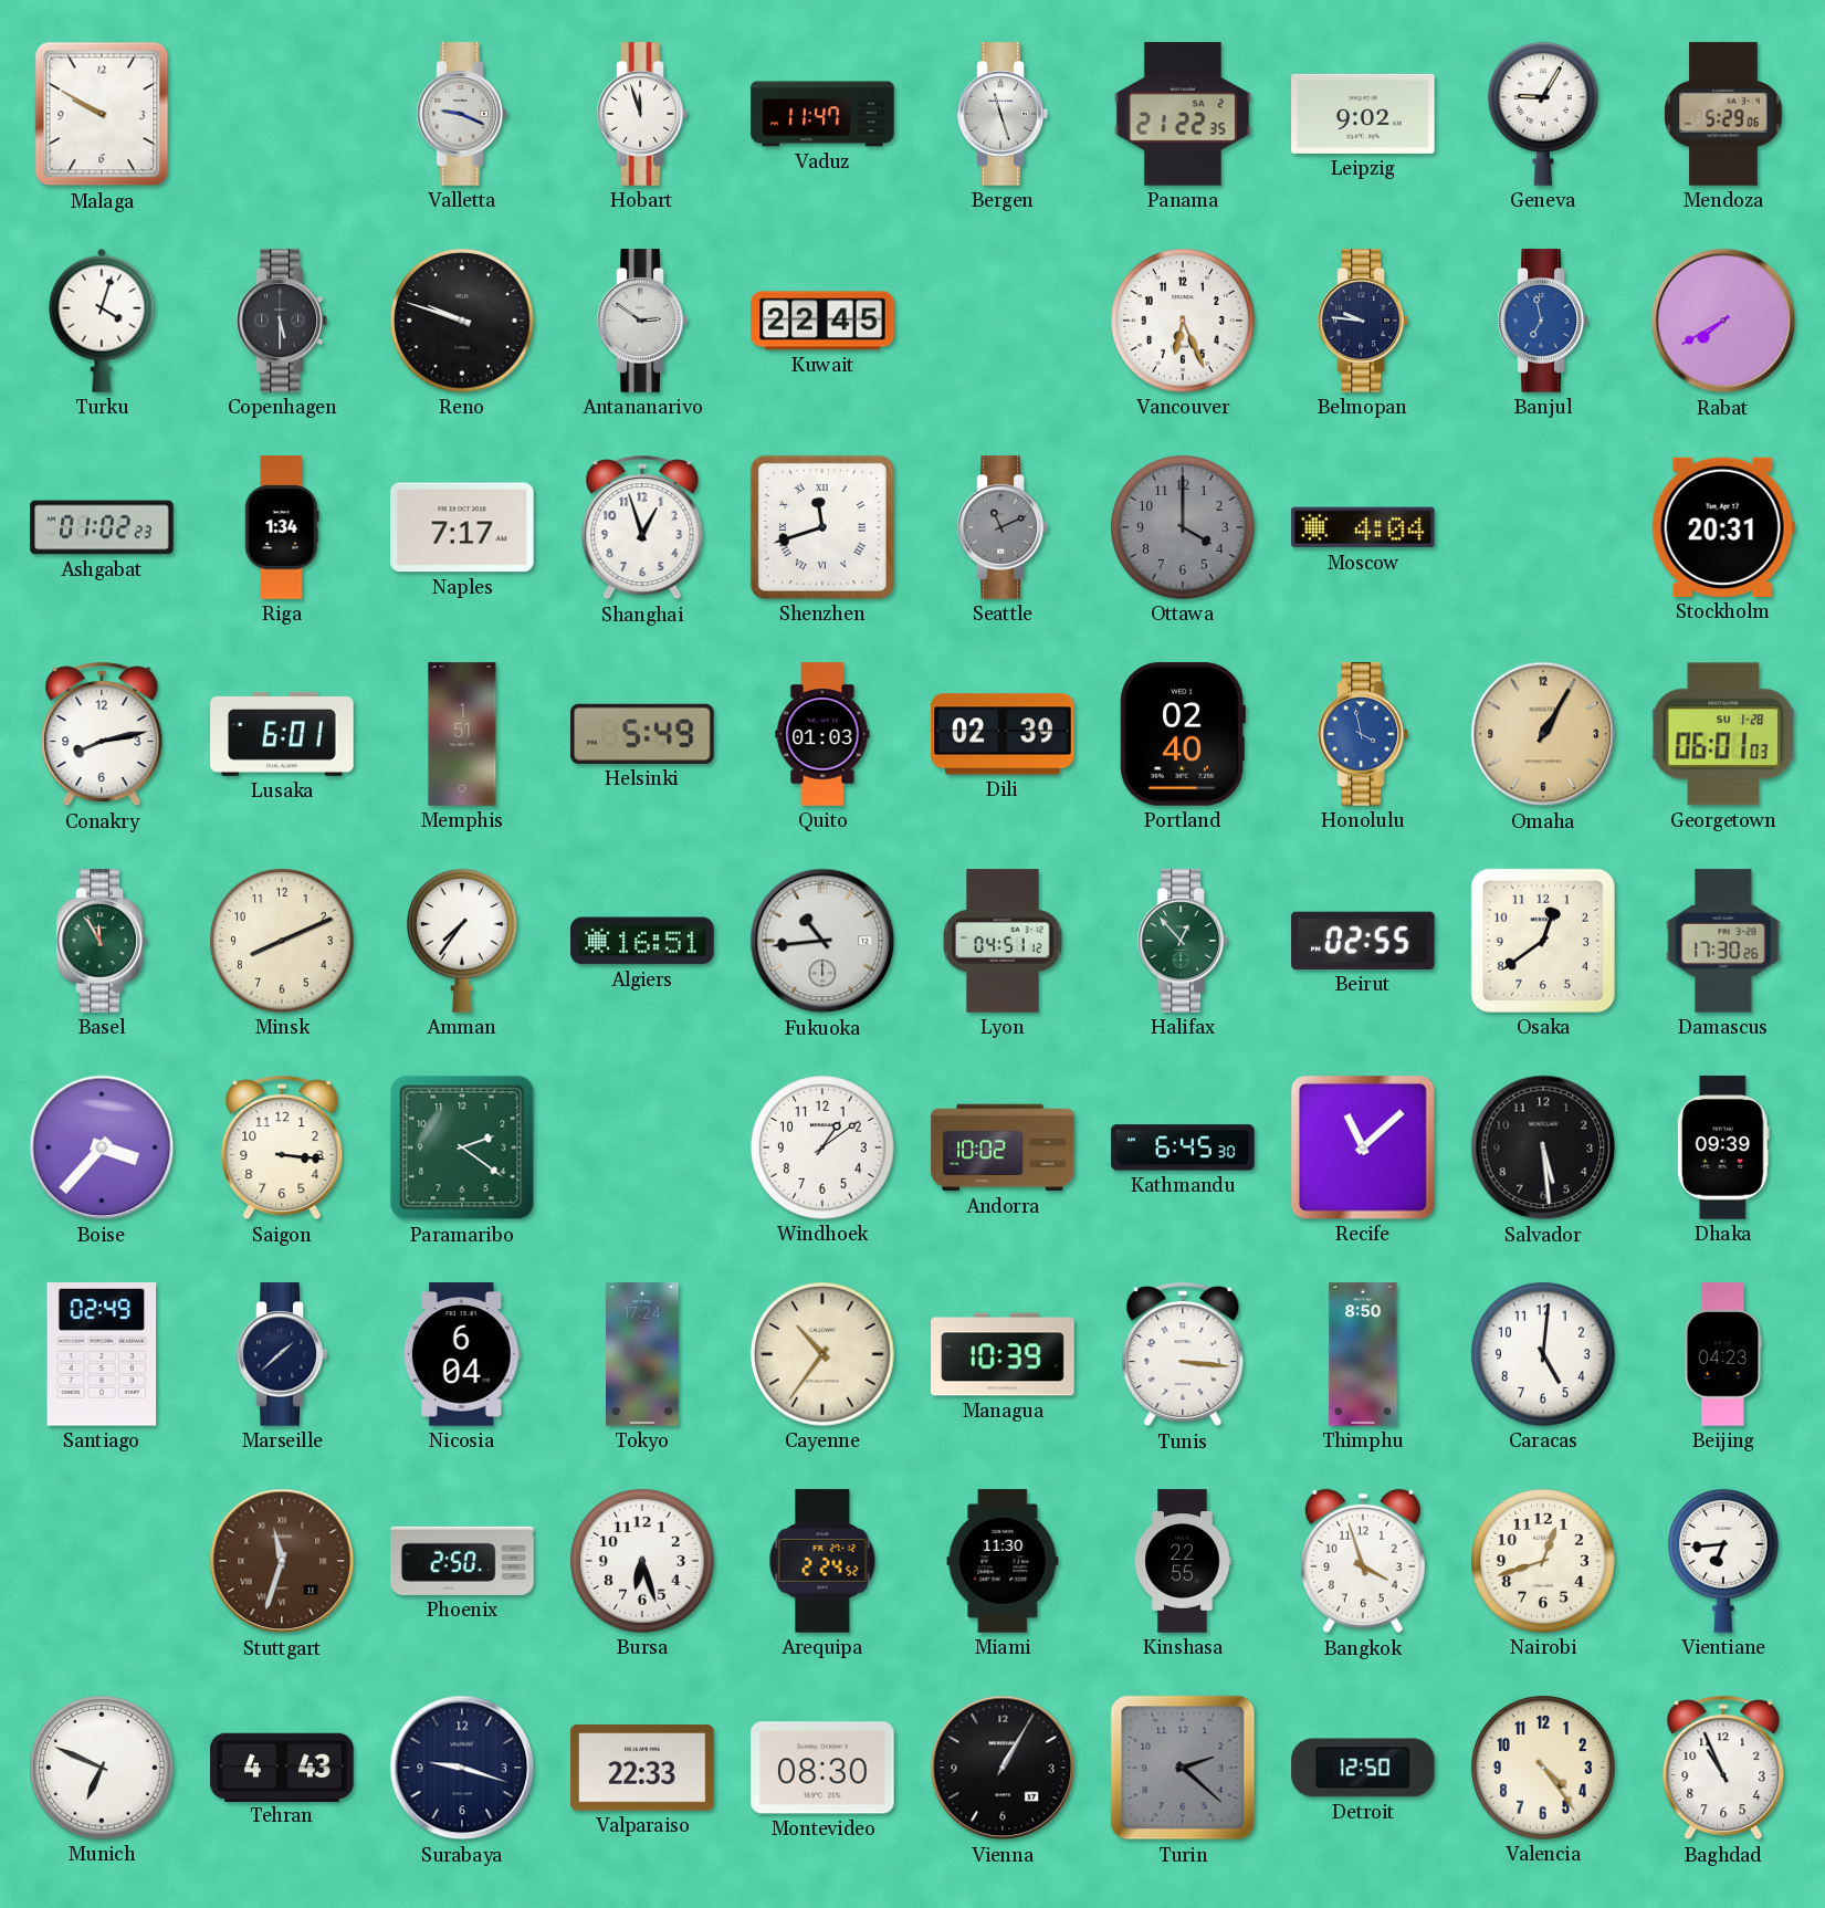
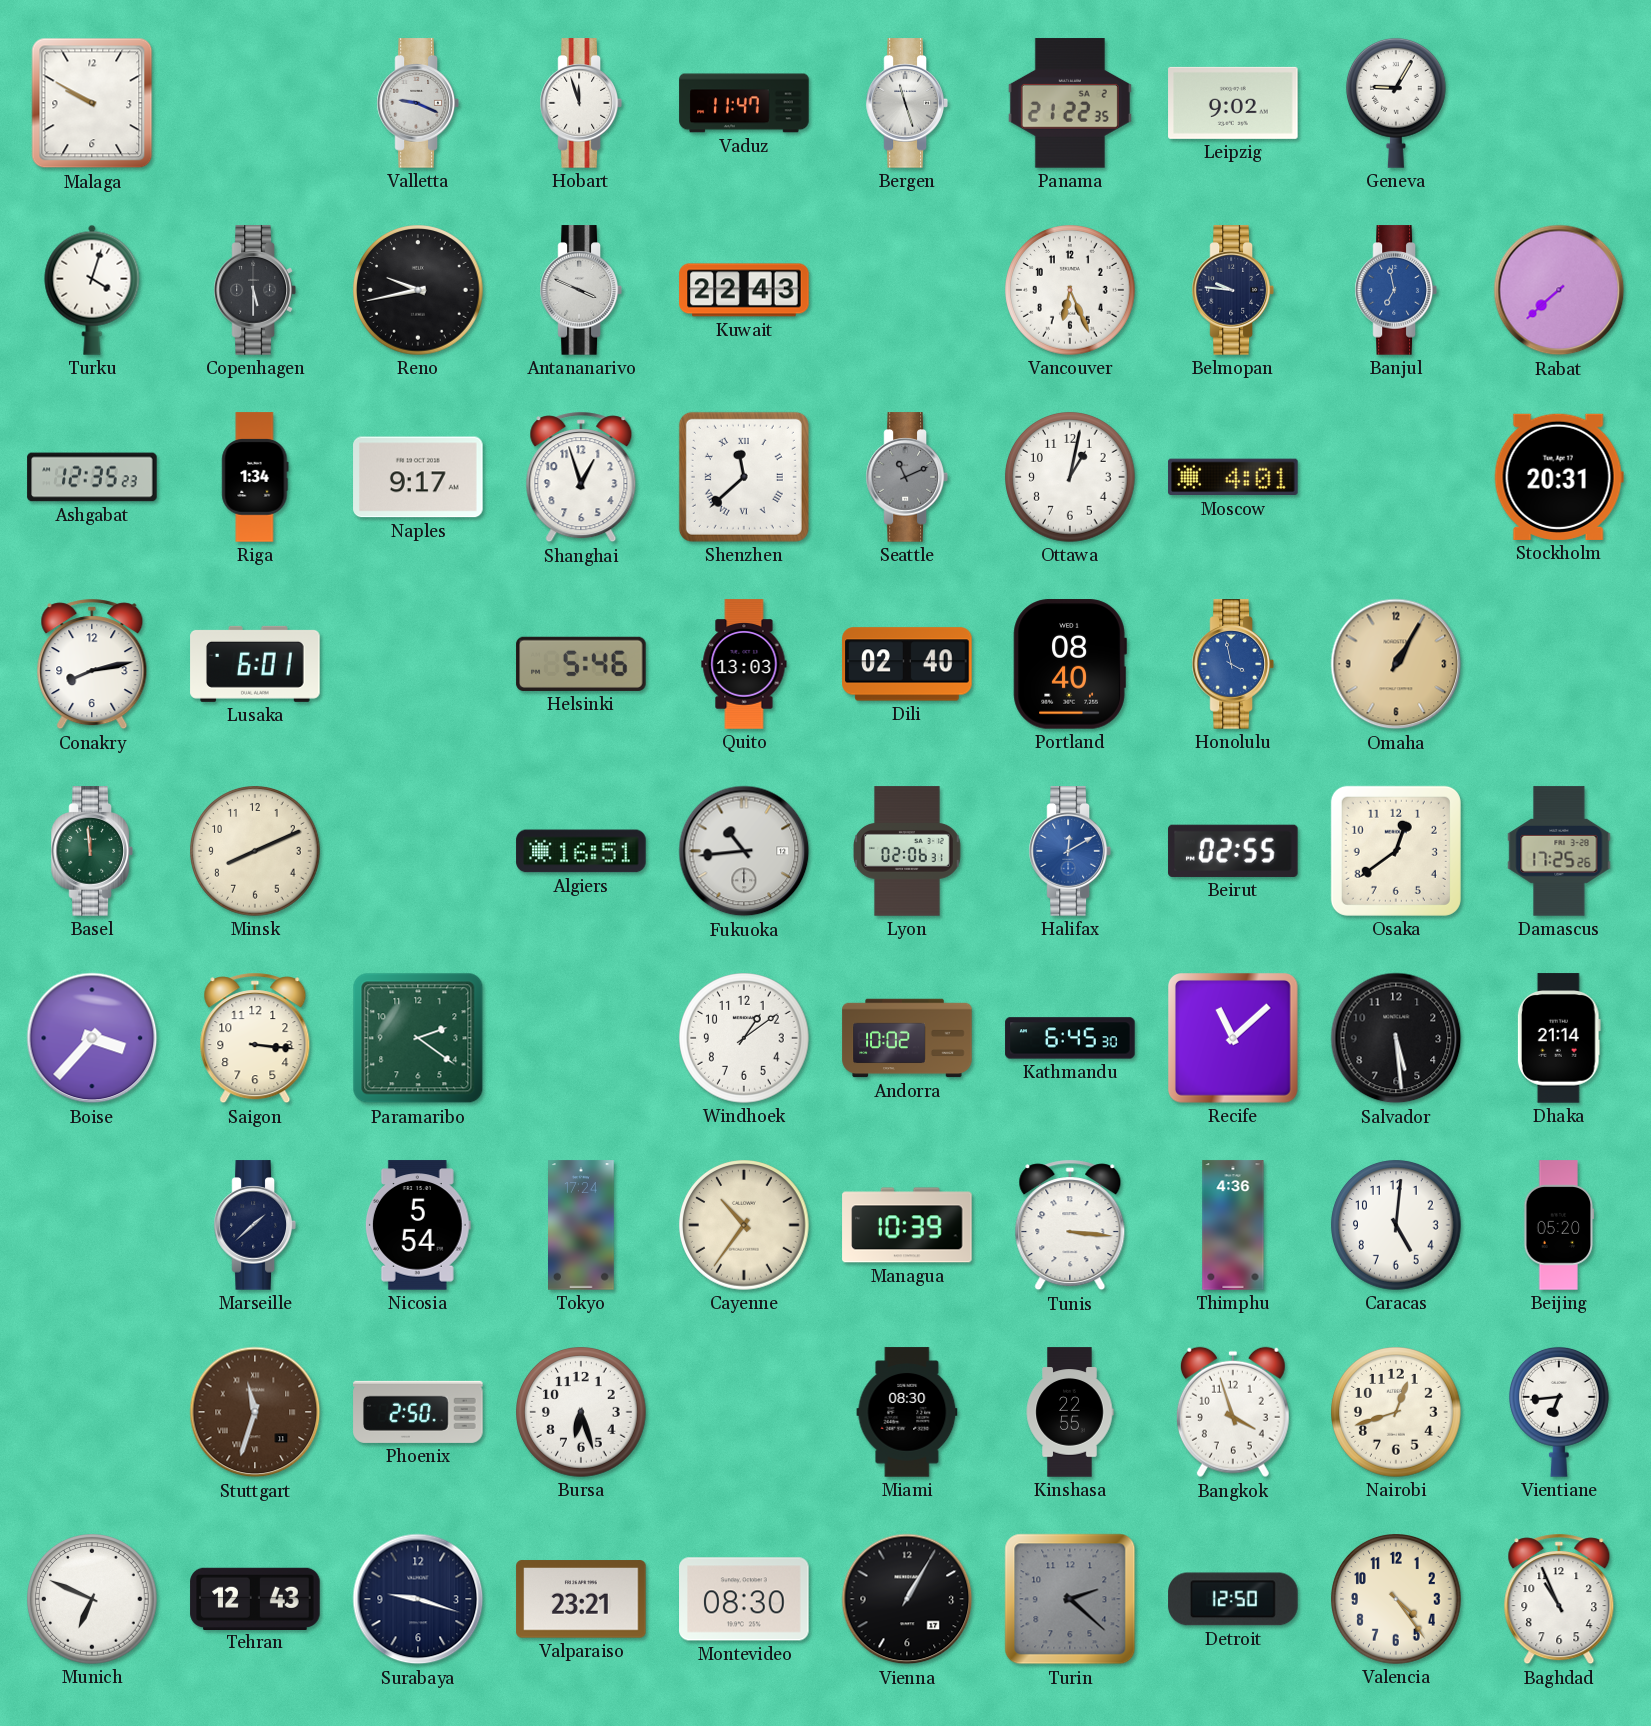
Mendoza: 5:29 -> none
Reno: 9:48 -> 9:43
Antananarivo: 2:51 -> 3:49
Kuwait: 22:45 -> 22:43
Rabat: 7:40 -> 7:38
Ashgabat: 01:02 -> 12:35
Naples: 7:17 -> 9:17
Shenzhen: 11:42 -> 11:38
Ottawa: 4:00 -> 1:02
Ottawa dial: grey -> white
Moscow: 4:04 -> 4:01
Memphis: 1:51 -> none
Helsinki: 5:49 -> 5:46
Quito: 01:03 -> 13:03
Dili: 02:39 -> 02:40
Portland: 02:40 -> 08:40
Georgetown: 06:01 -> none
Basel: 11:55 -> 11:59
Amman: 7:36 -> none
Lyon: 04:51 -> 02:06
Halifax: 12:53 -> 12:10
Halifax dial: green -> blue
Damascus: 17:30 -> 17:25
Dhaka: 09:39 -> 21:14
Santiago: 02:49 -> none
Nicosia: 6:04 -> 5:54
Thimphu: 8:50 -> 4:36
Beijing: 04:23 -> 05:20
Arequipa: 2:24 -> none
Miami: 11:30 -> 08:30
Tehran: 4:43 -> 12:43
Valparaiso: 22:33 -> 23:21
